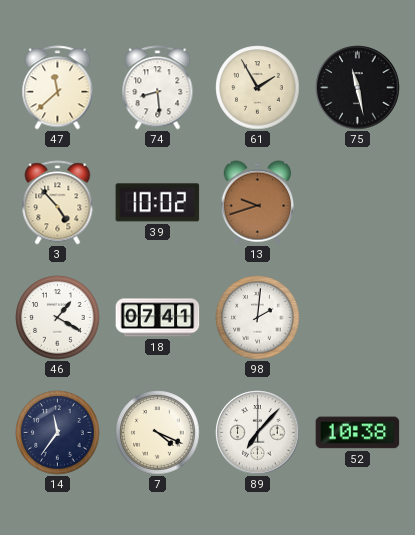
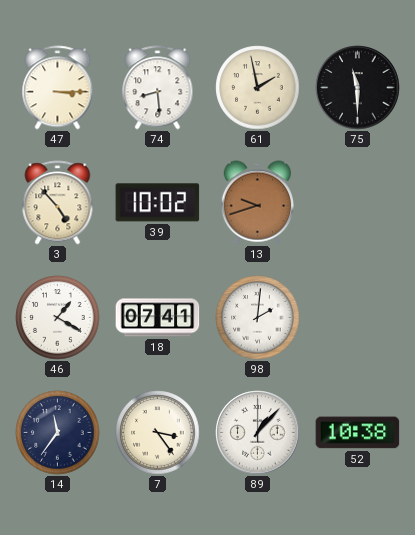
47: 11:38 -> 3:15
61: 1:55 -> 1:58
75: 11:28 -> 11:30
7: 4:19 -> 3:24
89: 7:07 -> 1:07
